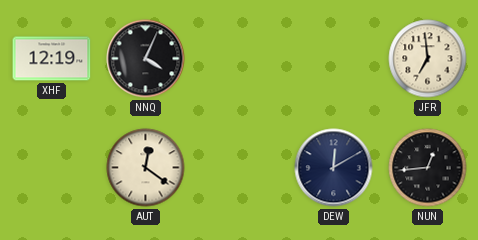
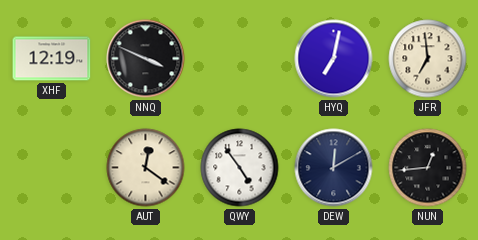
NNQ: 4:04 -> 3:49
HYQ: none -> 7:02
QWY: none -> 4:54
